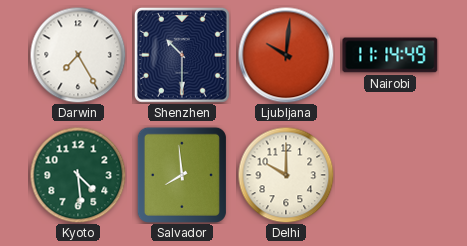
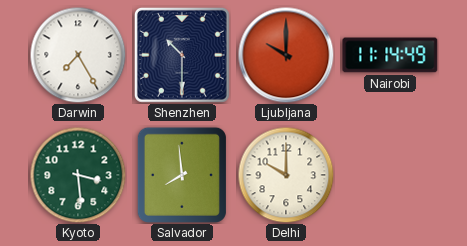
Ljubljana: 10:01 -> 10:00
Kyoto: 4:29 -> 3:29
